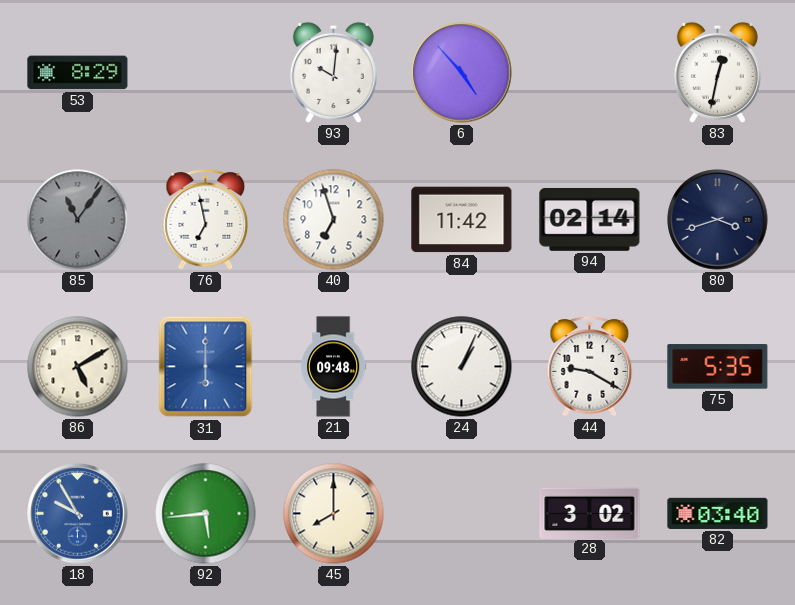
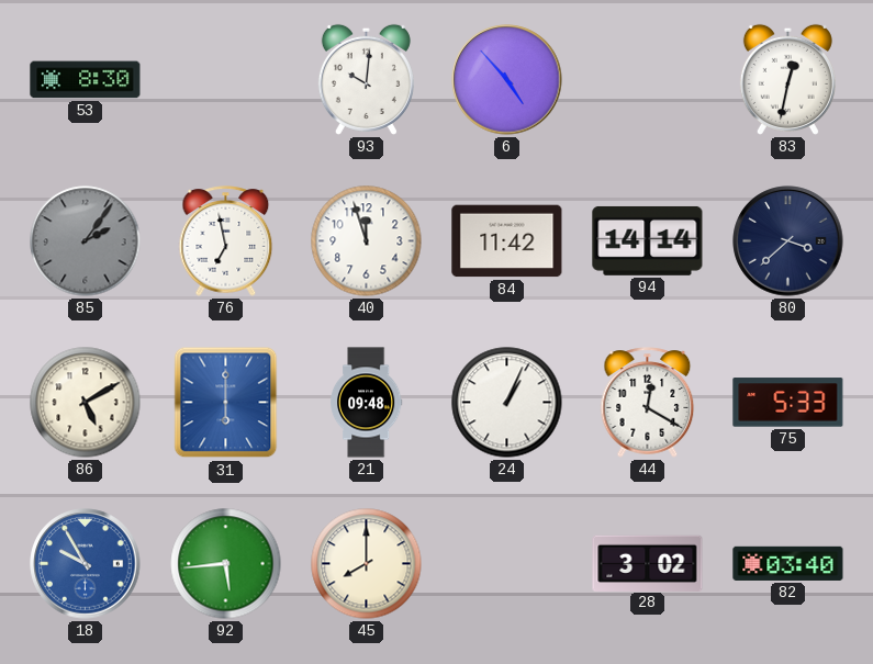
53: 8:29 -> 8:30
85: 11:06 -> 2:06
40: 6:57 -> 11:57
94: 02:14 -> 14:14
80: 3:42 -> 3:38
44: 9:20 -> 12:20
75: 5:35 -> 5:33
